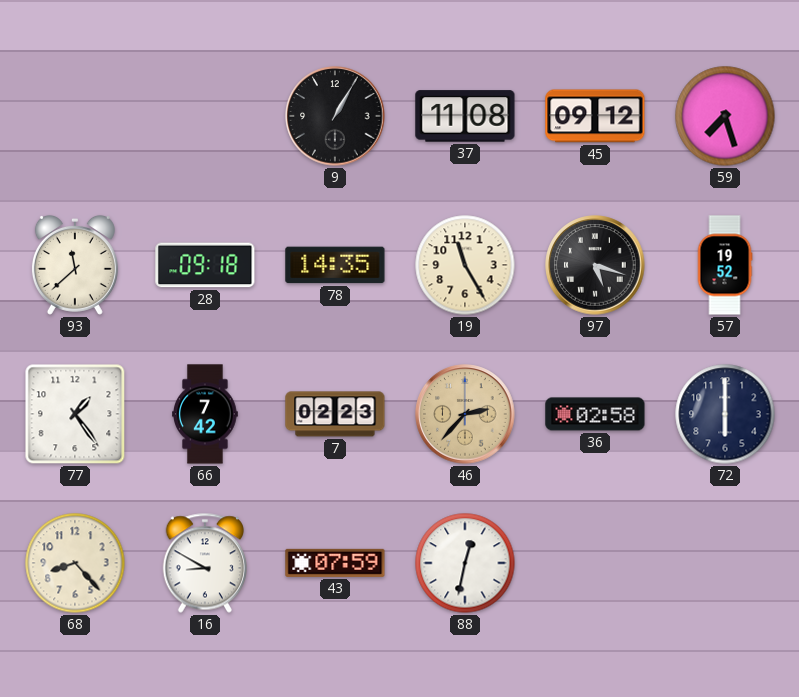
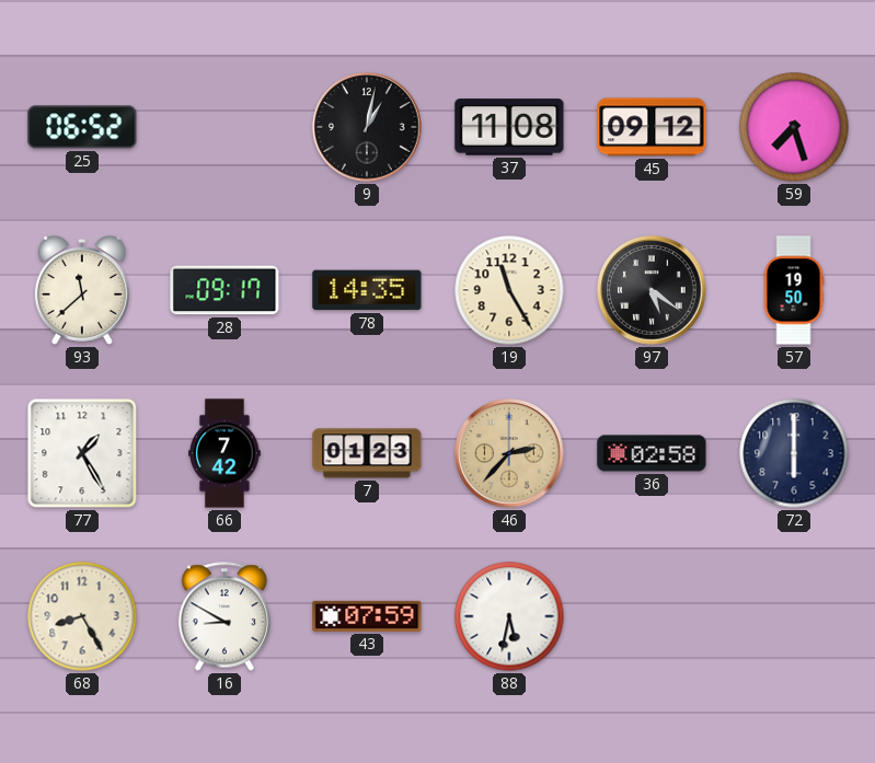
25: none -> 06:52
9: 1:05 -> 1:02
28: 09:18 -> 09:17
97: 5:18 -> 5:21
57: 19:52 -> 19:50
77: 1:24 -> 1:25
7: 02:23 -> 01:23
68: 8:23 -> 8:25
88: 12:32 -> 5:32
